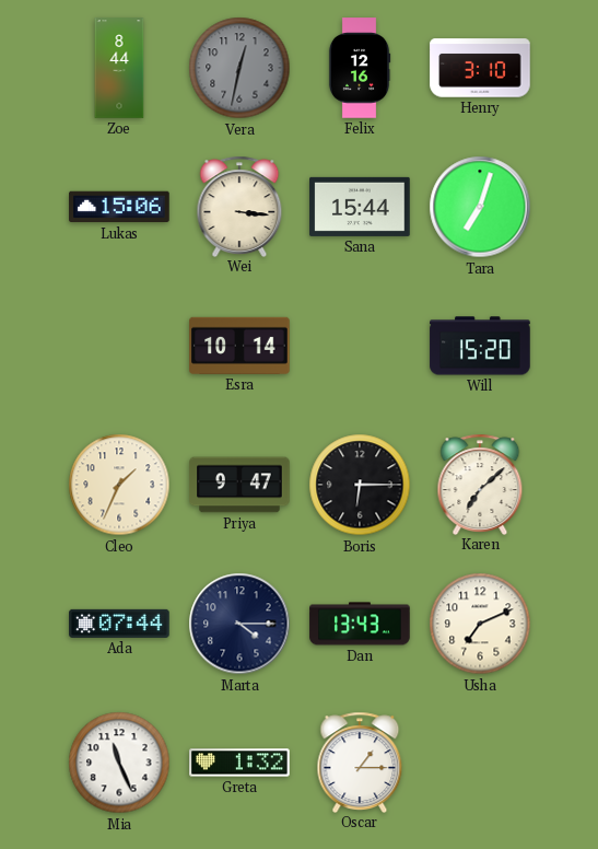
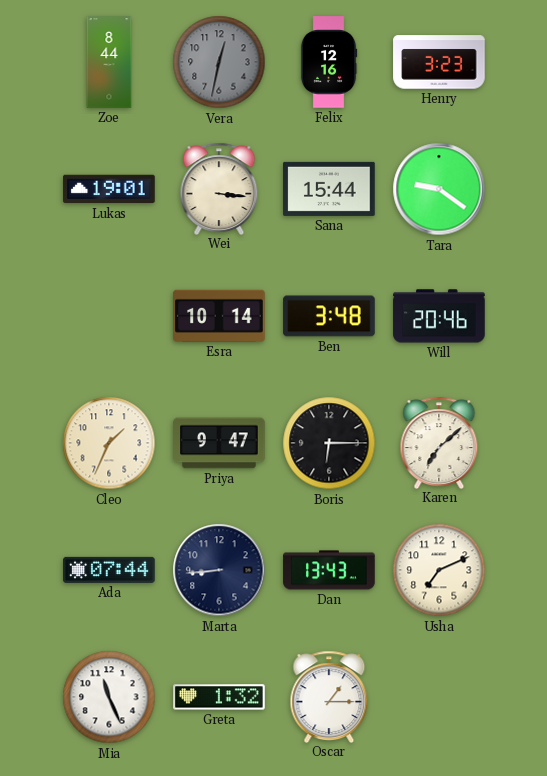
Henry: 3:10 -> 3:23
Lukas: 15:06 -> 19:01
Tara: 7:03 -> 9:21
Ben: none -> 3:48
Will: 15:20 -> 20:46
Marta: 4:15 -> 8:44
